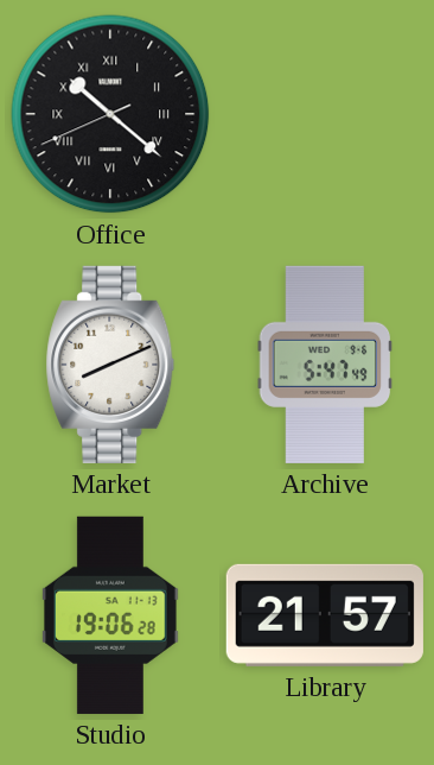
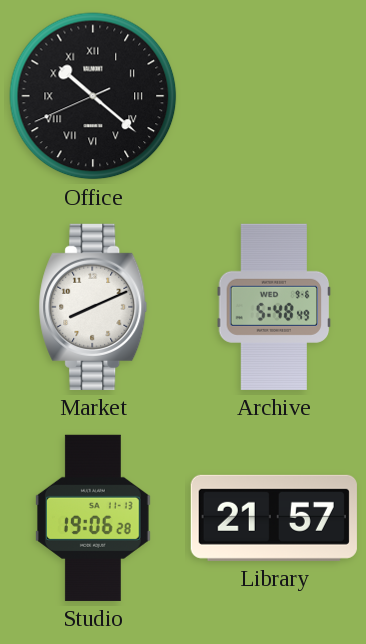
Archive: 5:47 -> 5:48
